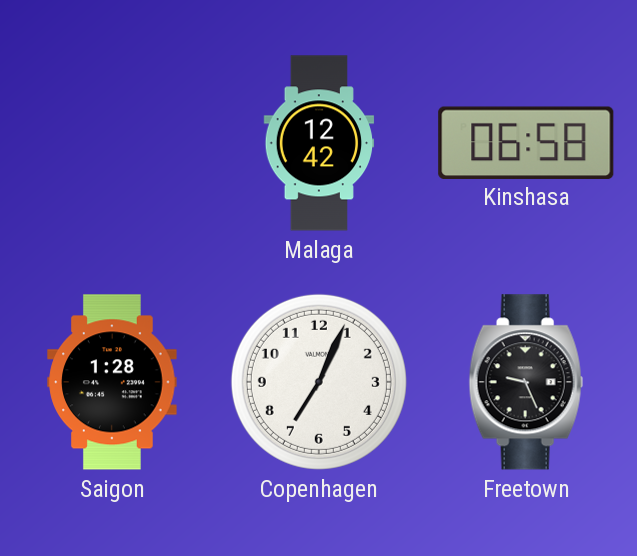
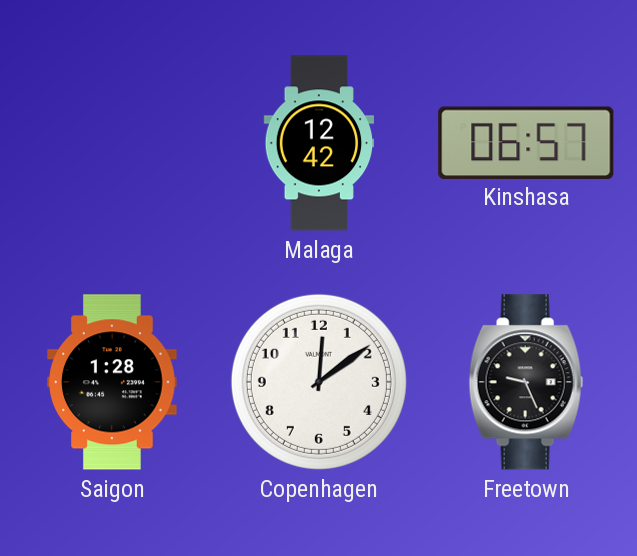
Kinshasa: 06:58 -> 06:57
Copenhagen: 7:04 -> 12:09
